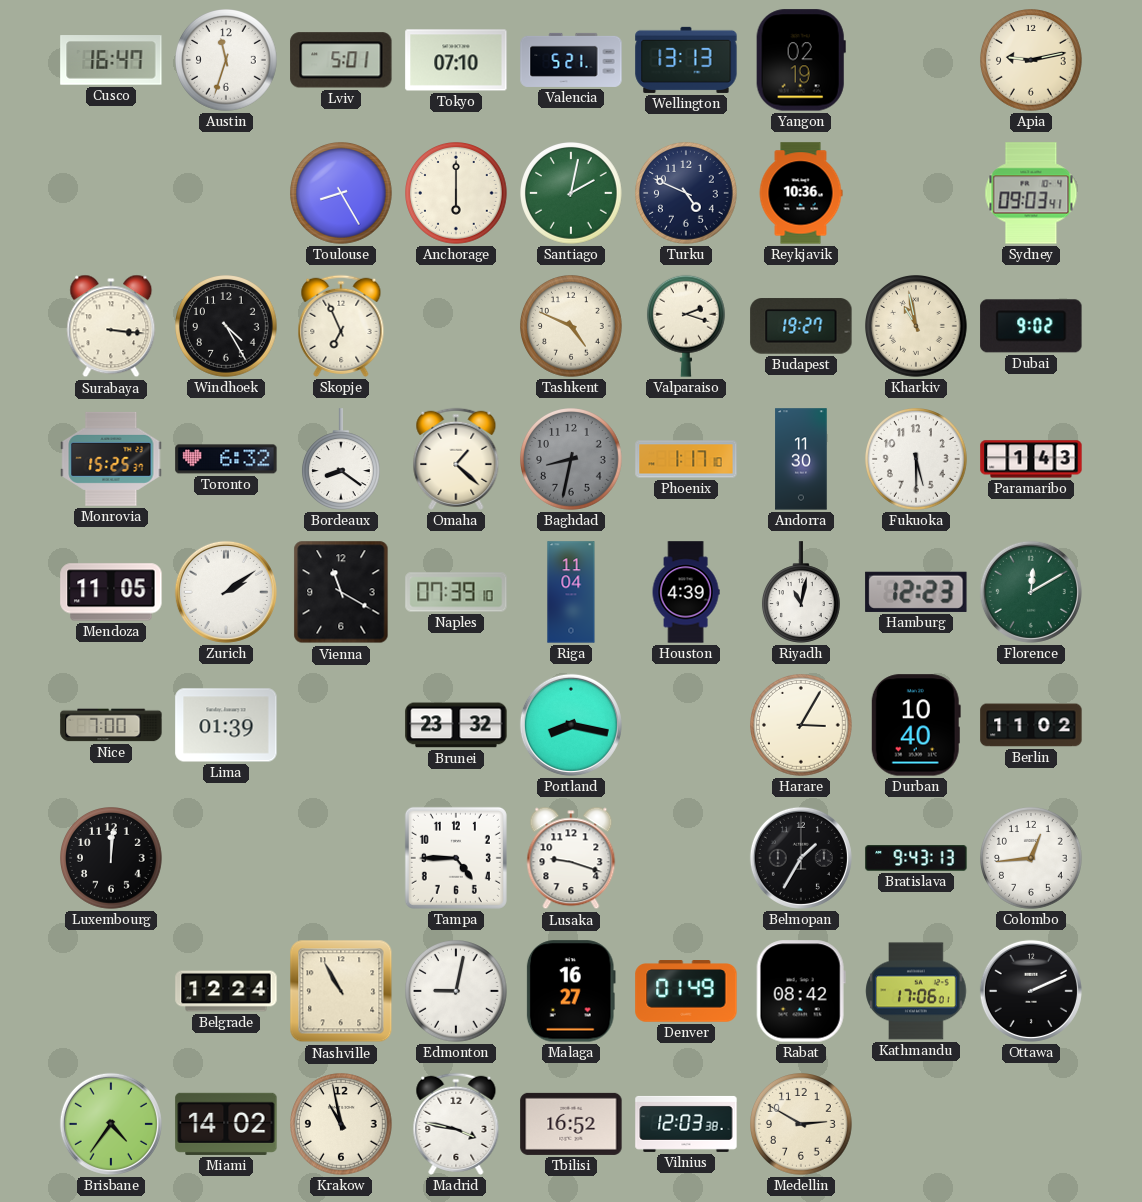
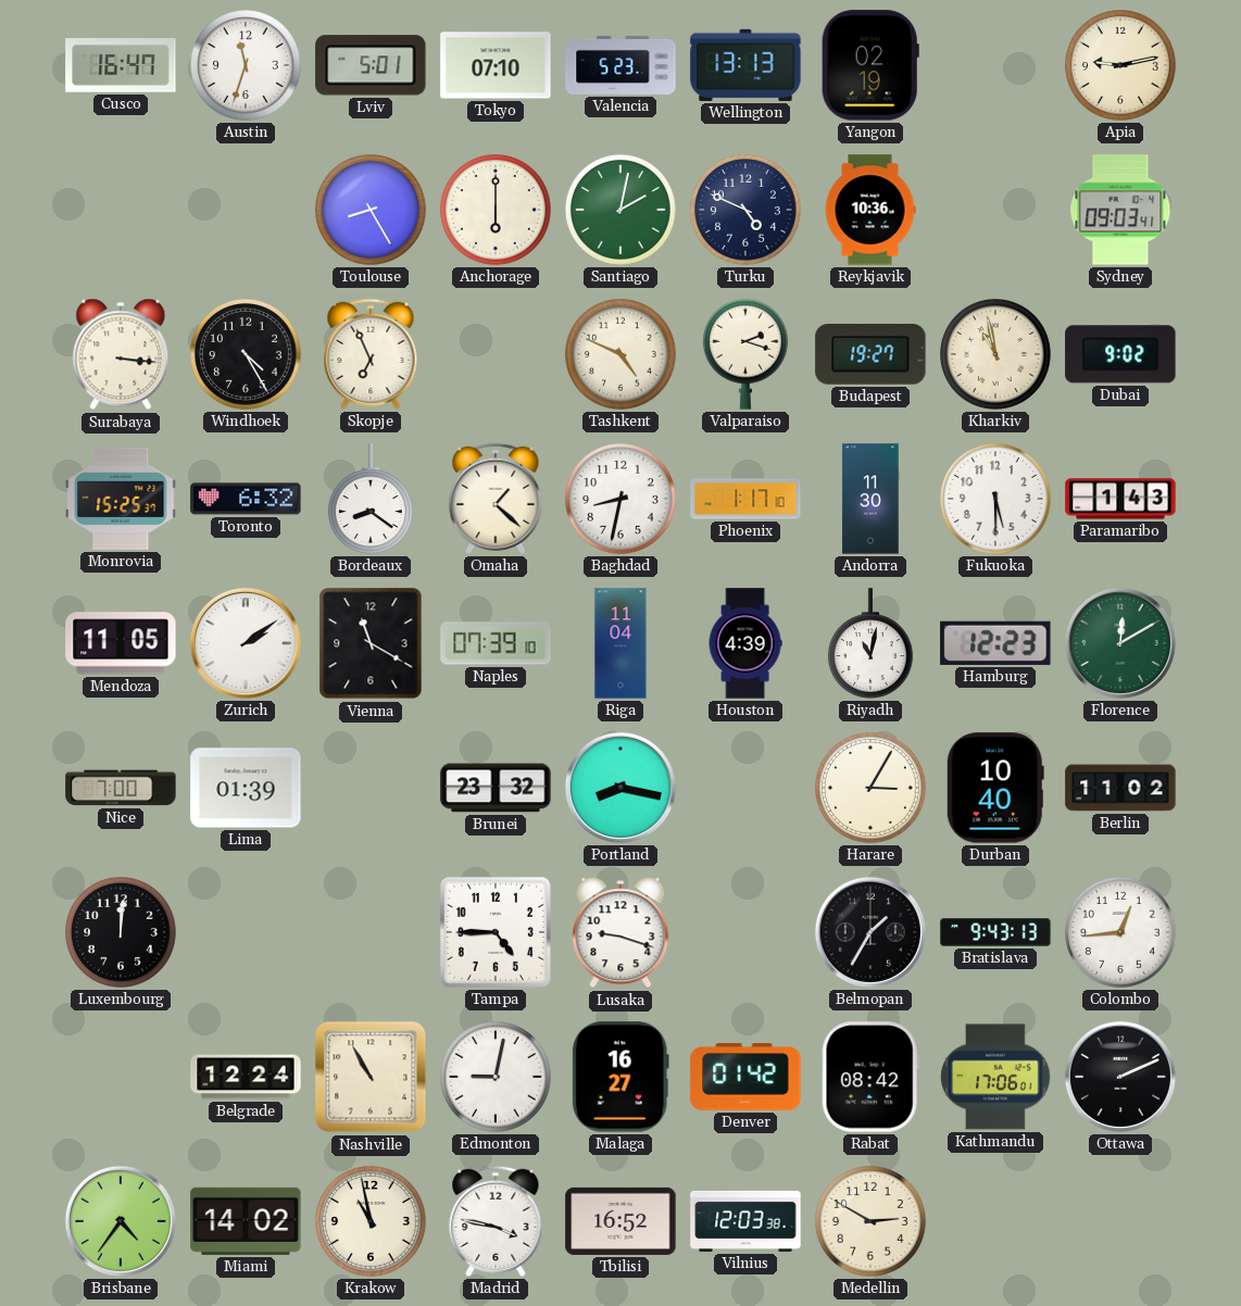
Valencia: 5:21 -> 5:23
Baghdad dial: grey -> white
Denver: 01:49 -> 01:42
